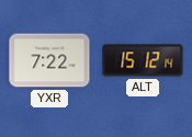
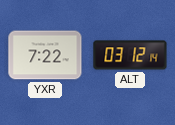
ALT: 15:12 -> 03:12
